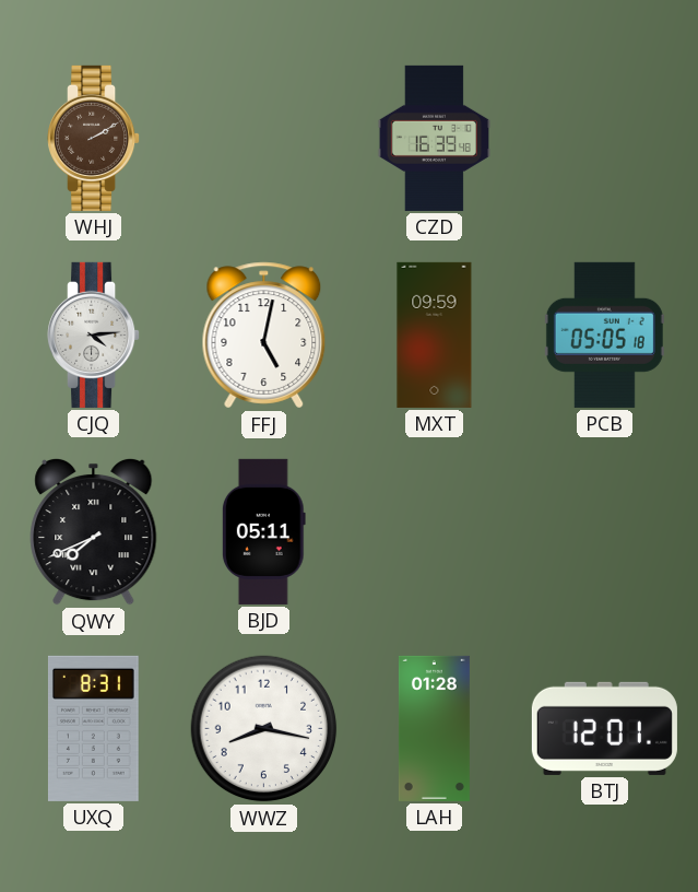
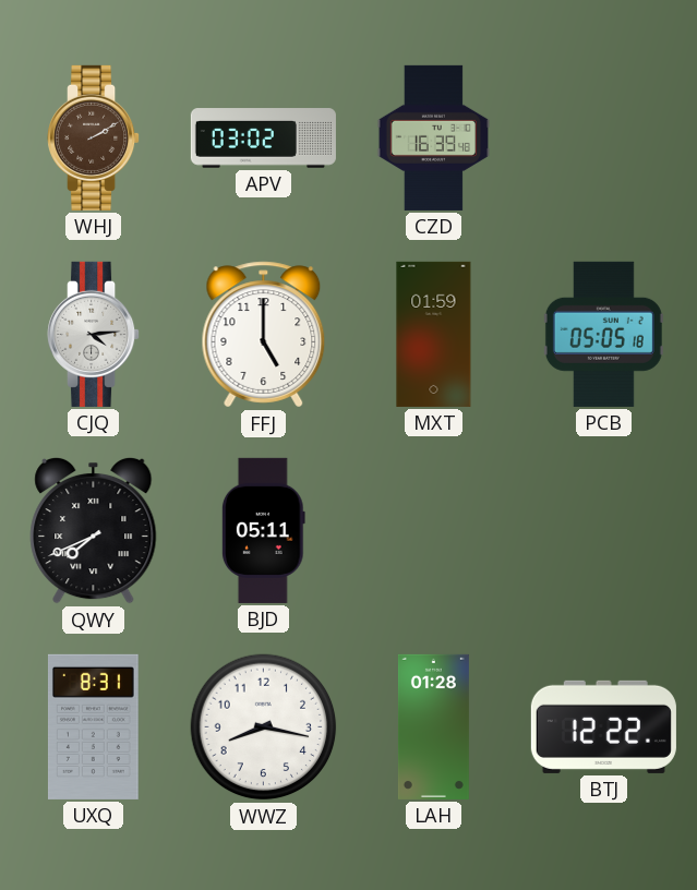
APV: none -> 03:02
FFJ: 5:02 -> 5:00
MXT: 09:59 -> 01:59
BTJ: 12:01 -> 12:22
